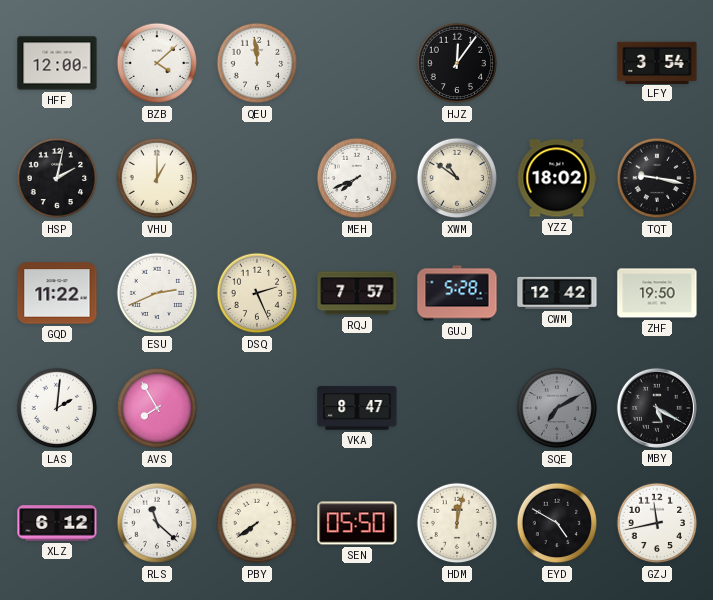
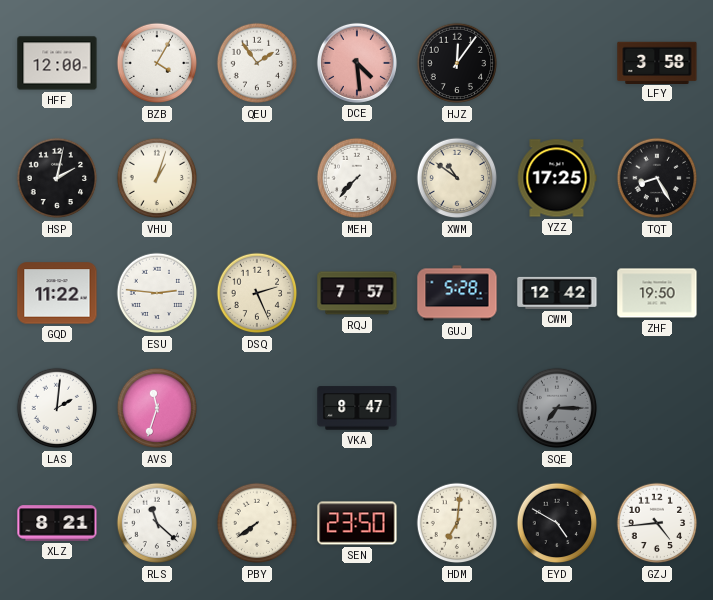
BZB: 4:08 -> 4:05
QEU: 11:59 -> 1:54
DCE: none -> 4:29
LFY: 3:54 -> 3:58
VHU: 1:00 -> 1:03
MEH: 7:41 -> 7:37
YZZ: 18:02 -> 17:25
TQT: 9:17 -> 8:25
ESU: 2:41 -> 2:46
AVS: 7:55 -> 11:33
SQE: 7:10 -> 7:15
MBY: 5:20 -> none
XLZ: 6:12 -> 8:21
SEN: 05:50 -> 23:50
HDM: 12:02 -> 7:01
GZJ: 11:43 -> 4:44
